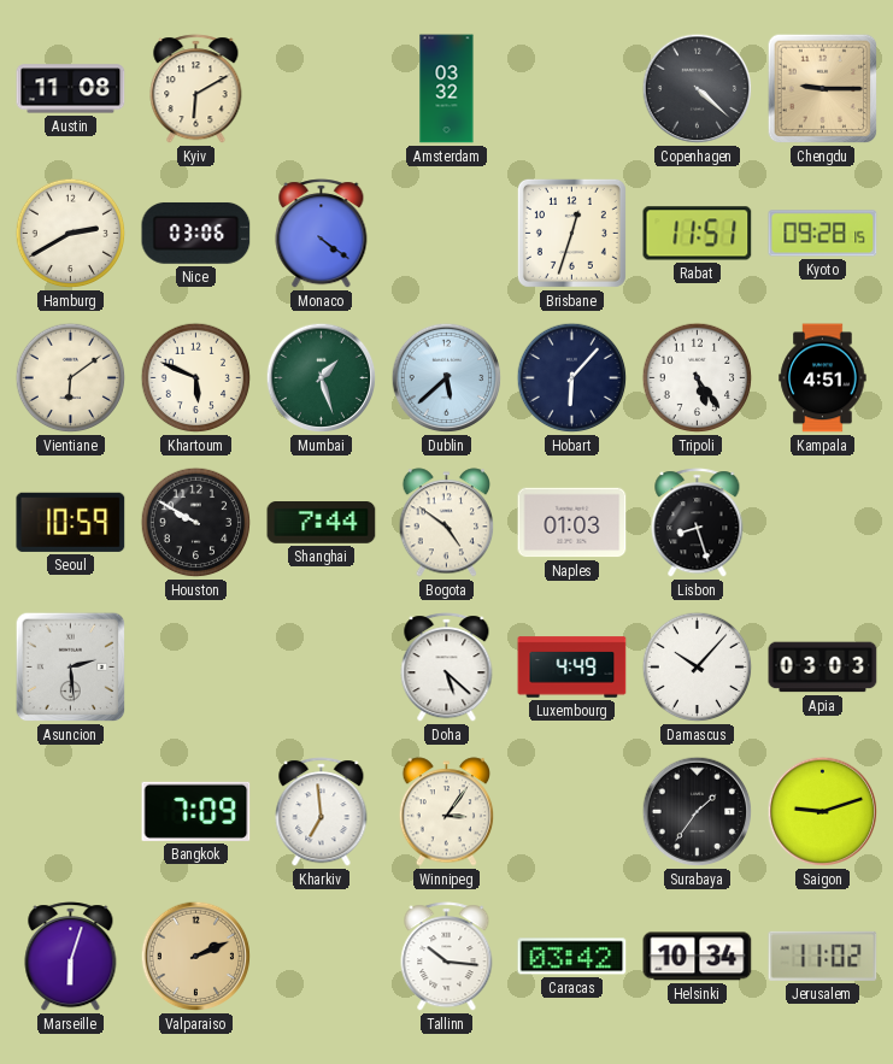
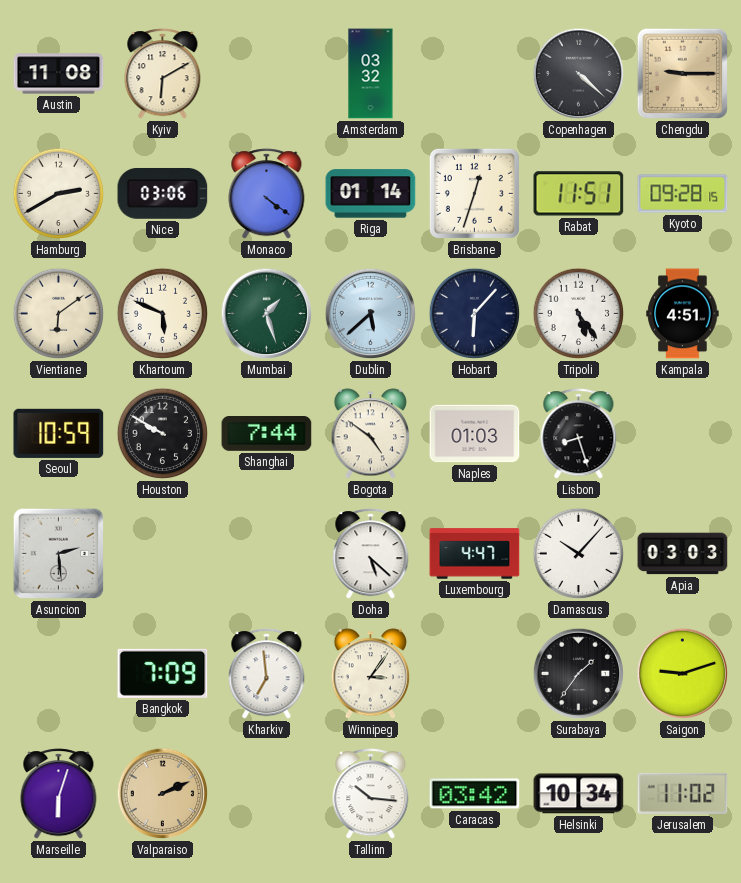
Riga: none -> 01:14
Luxembourg: 4:49 -> 4:47
